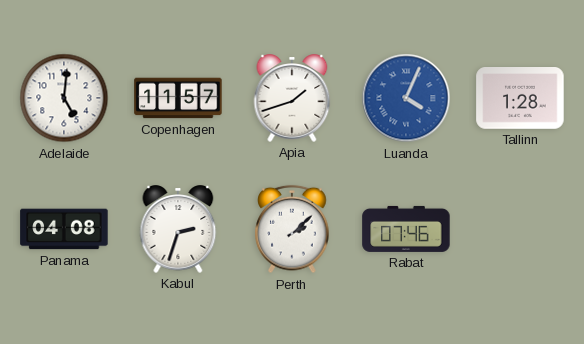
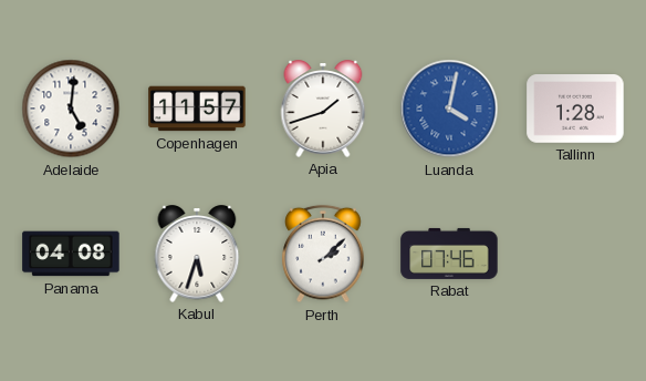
Luanda: 4:04 -> 4:02
Kabul: 2:33 -> 5:33
